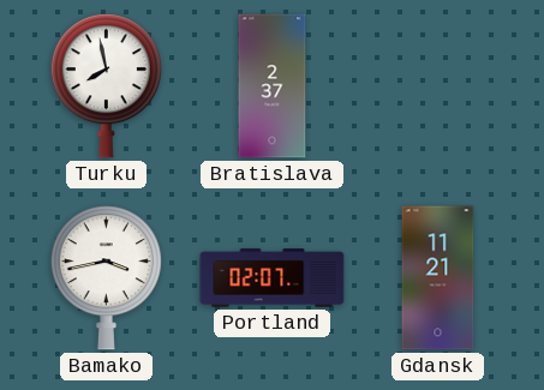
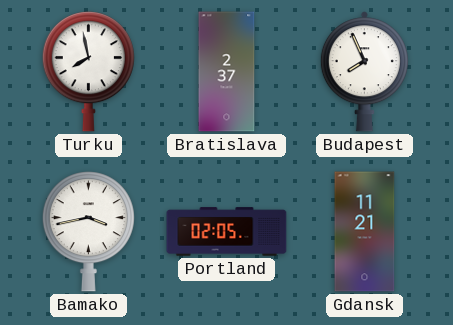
Budapest: none -> 7:56
Portland: 02:07 -> 02:05
